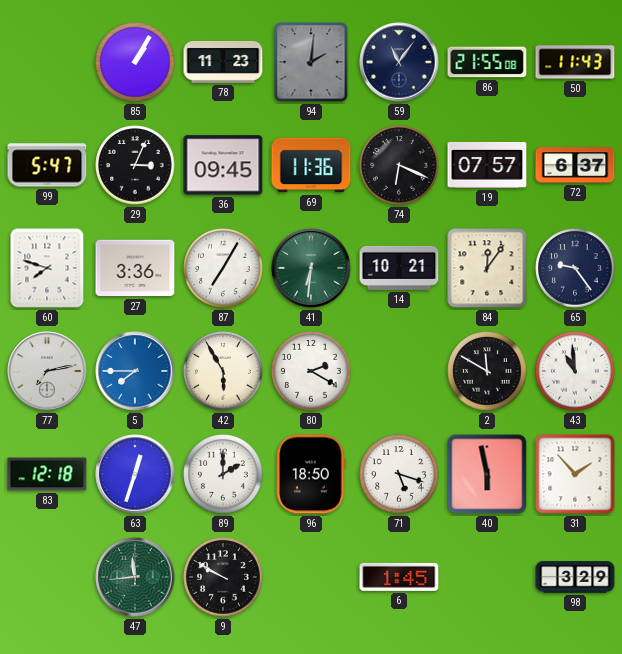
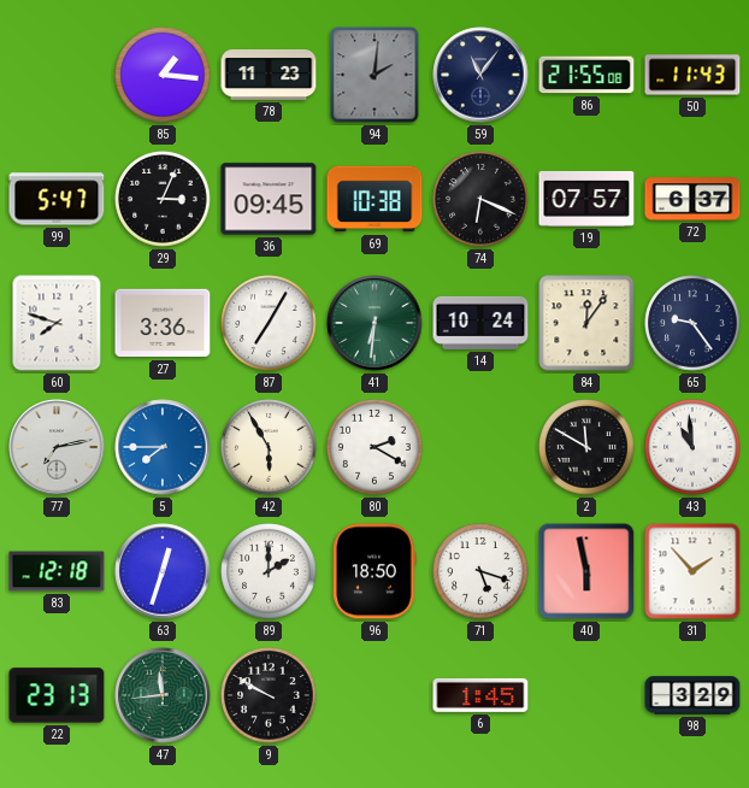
85: 1:05 -> 1:16
69: 11:36 -> 10:38
14: 10:21 -> 10:24
22: none -> 23:13
